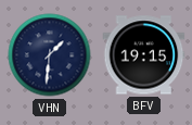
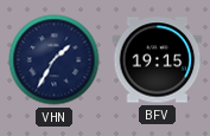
VHN: 1:31 -> 1:35
